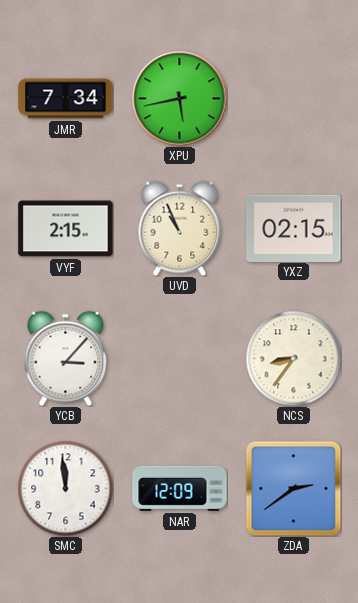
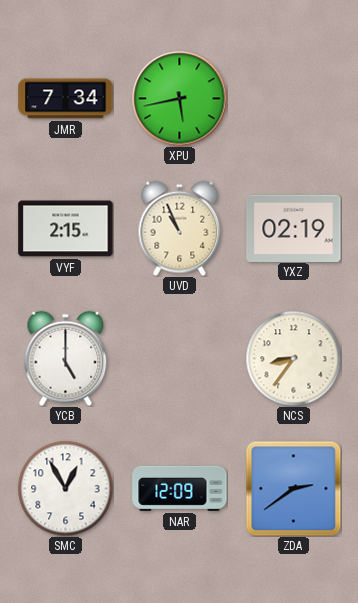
YXZ: 02:15 -> 02:19
YCB: 3:07 -> 5:00
SMC: 11:59 -> 12:55
